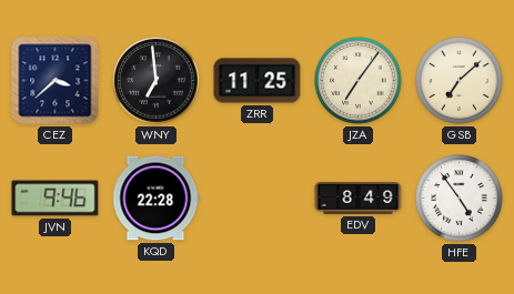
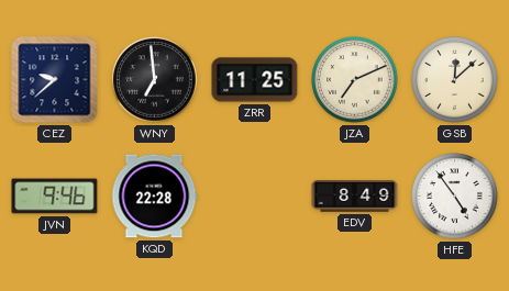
CEZ: 3:38 -> 9:38
JZA: 7:06 -> 7:11
GSB: 7:08 -> 12:08
